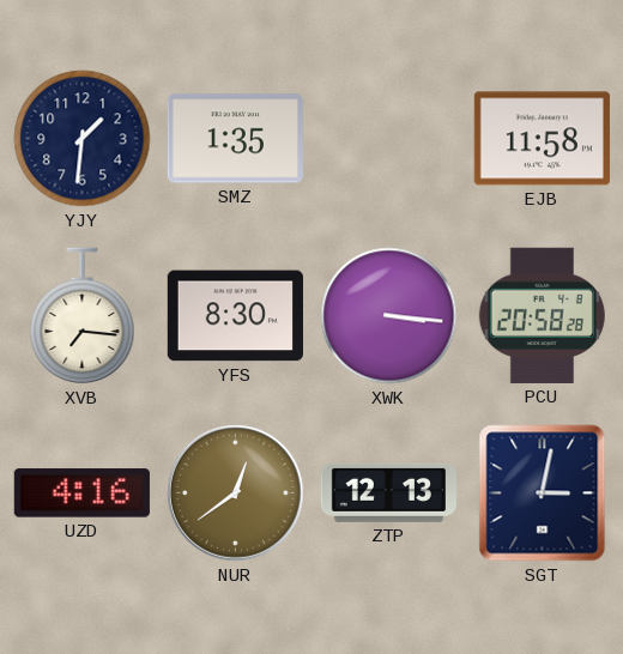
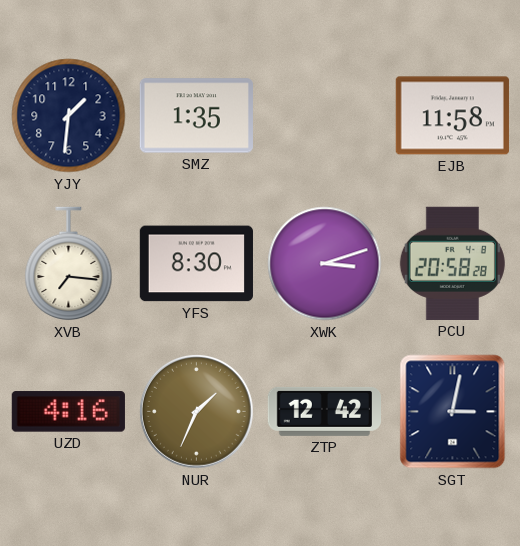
XWK: 3:16 -> 3:12
NUR: 12:39 -> 1:34
ZTP: 12:13 -> 12:42
